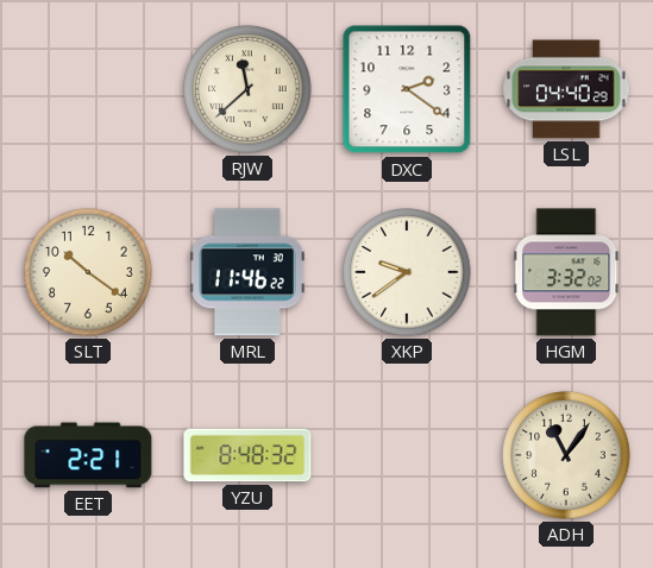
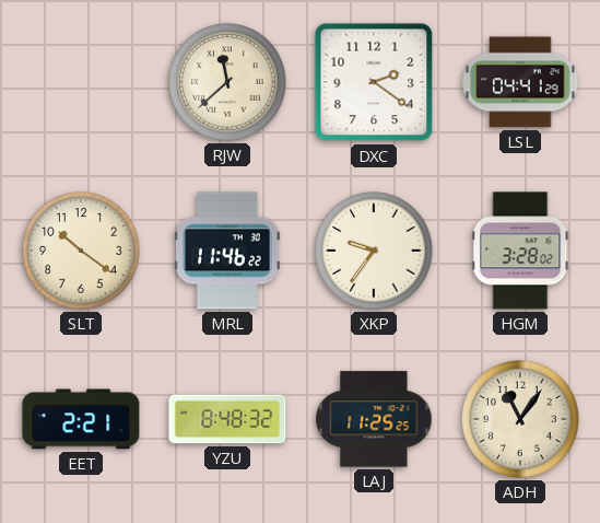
LSL: 04:40 -> 04:41
XKP: 9:39 -> 9:36
HGM: 3:32 -> 3:28
LAJ: none -> 11:25
